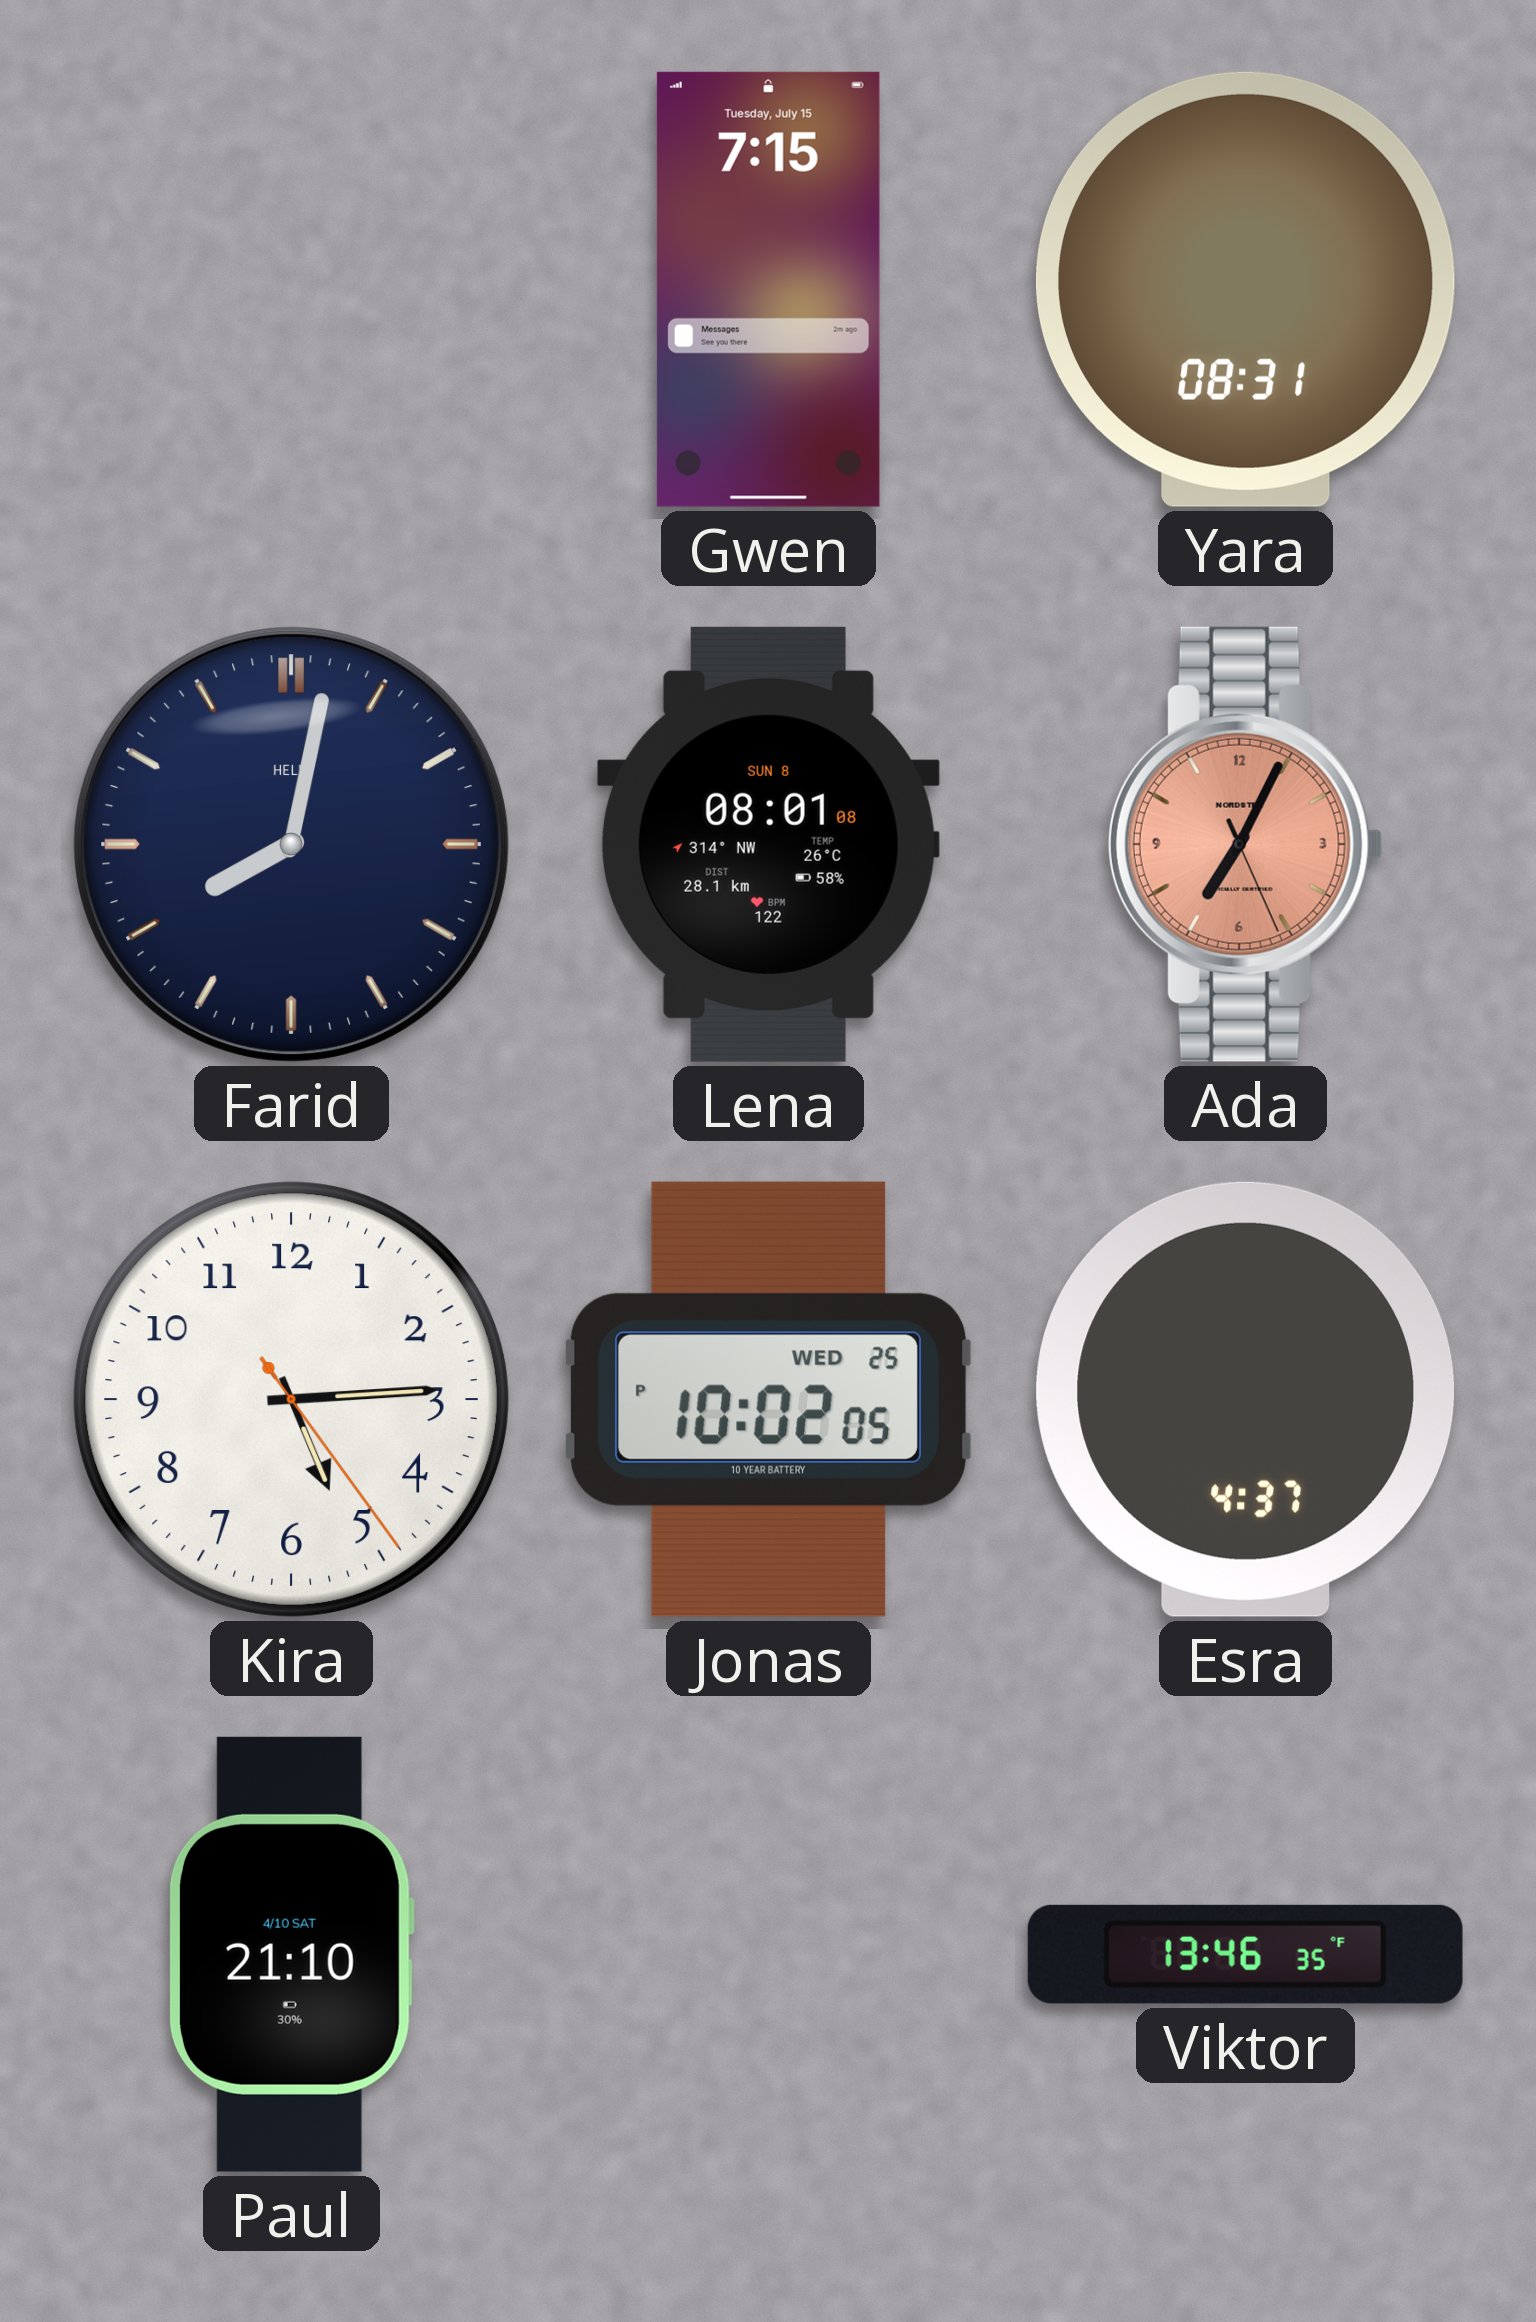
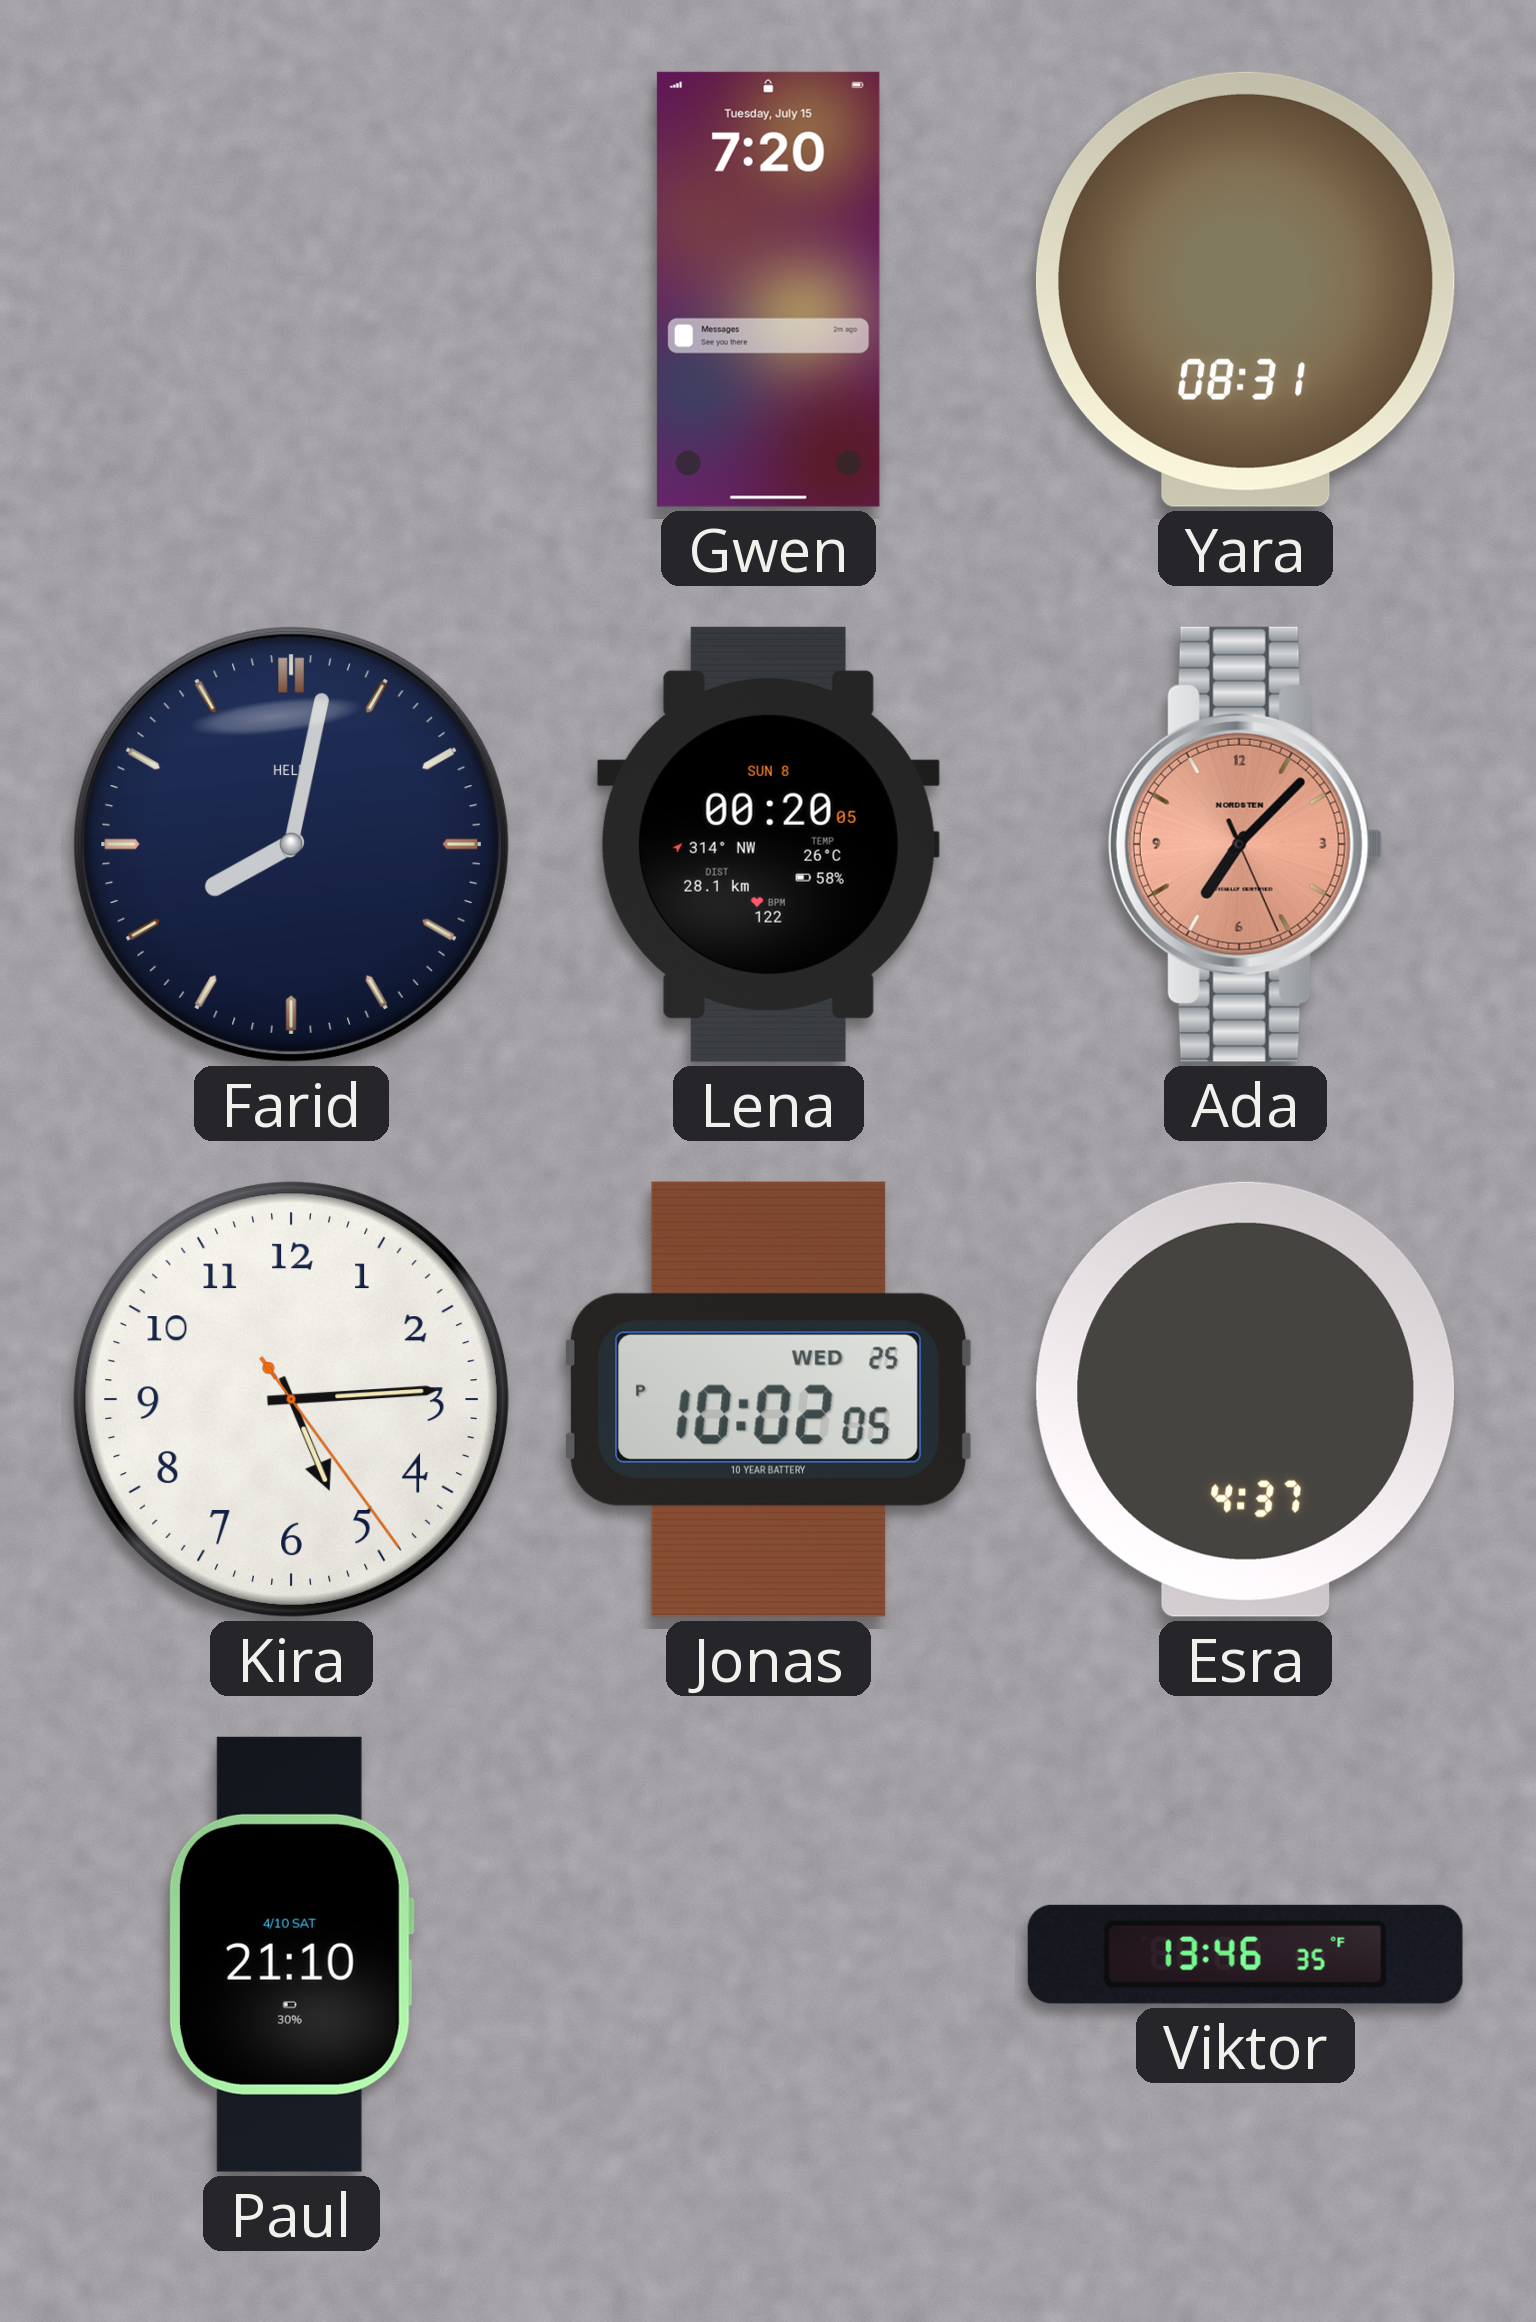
Gwen: 7:15 -> 7:20
Lena: 08:01 -> 00:20
Ada: 7:04 -> 7:07
